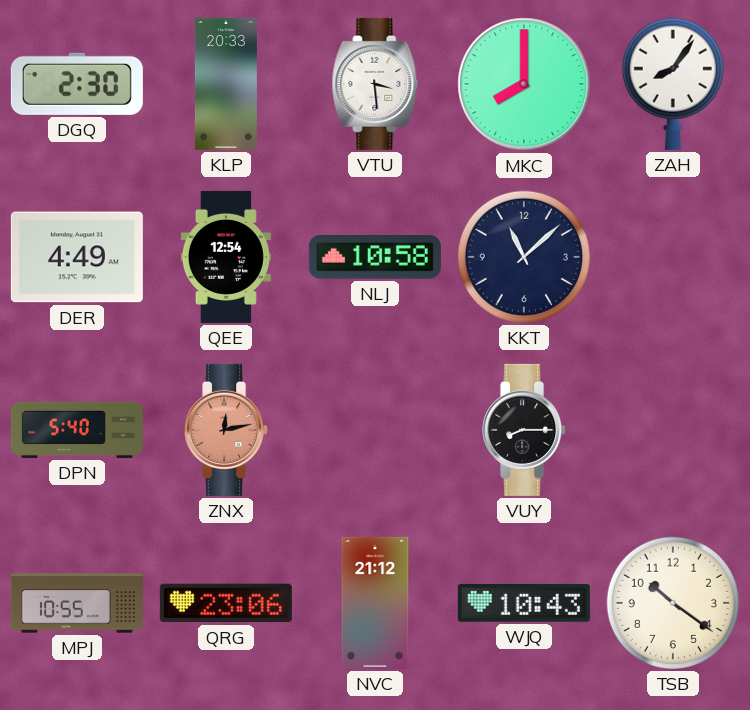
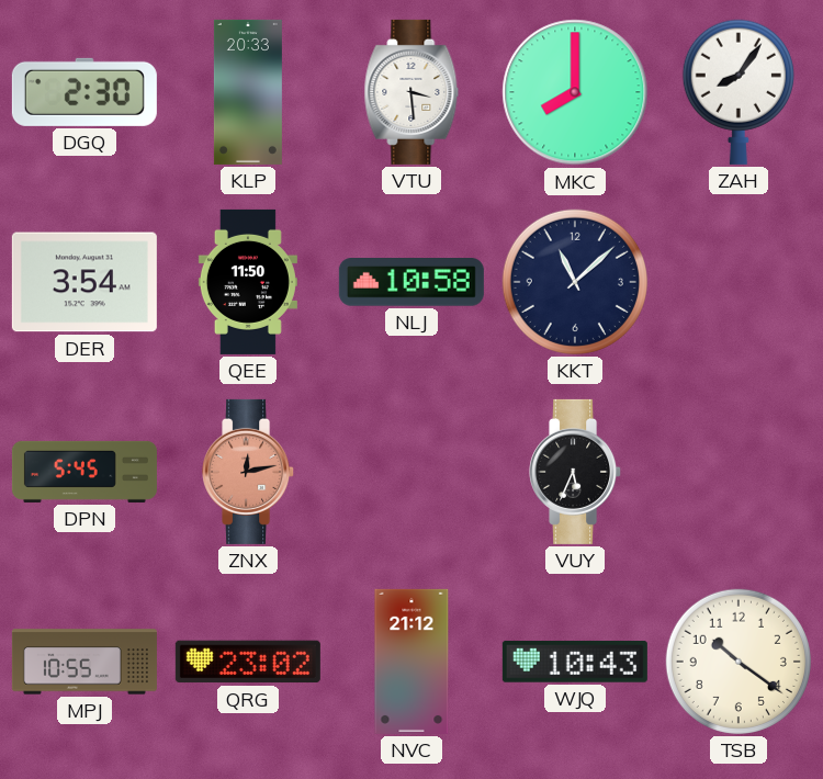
DER: 4:49 -> 3:54
QEE: 12:54 -> 11:50
DPN: 5:40 -> 5:45
VUY: 8:15 -> 5:34
QRG: 23:06 -> 23:02
